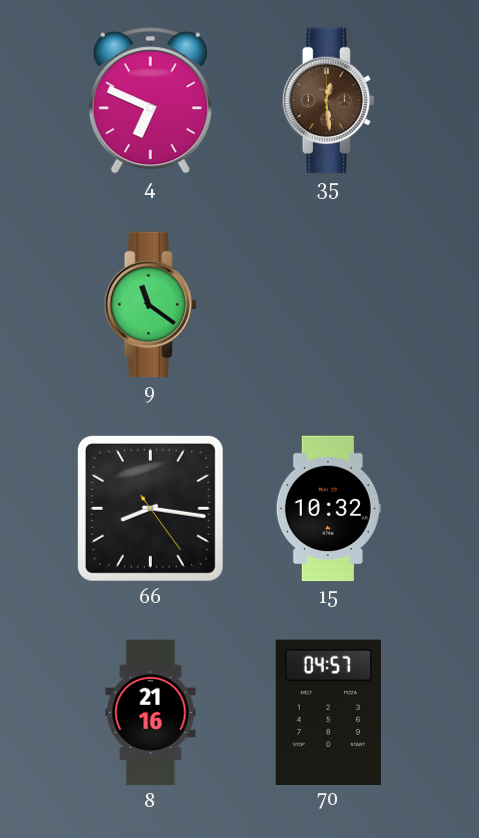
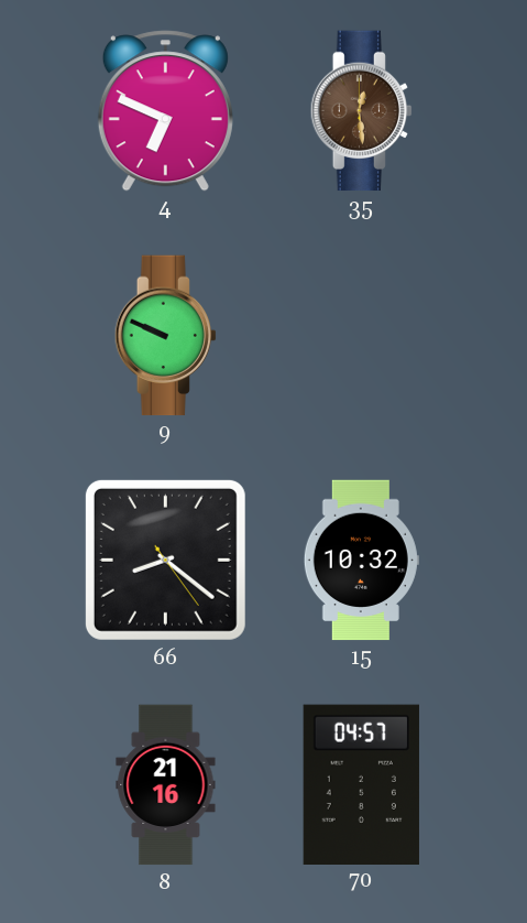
9: 11:21 -> 9:49
66: 8:16 -> 8:21
